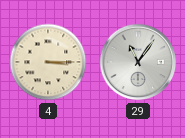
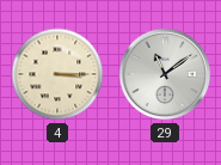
29: 11:06 -> 11:09
